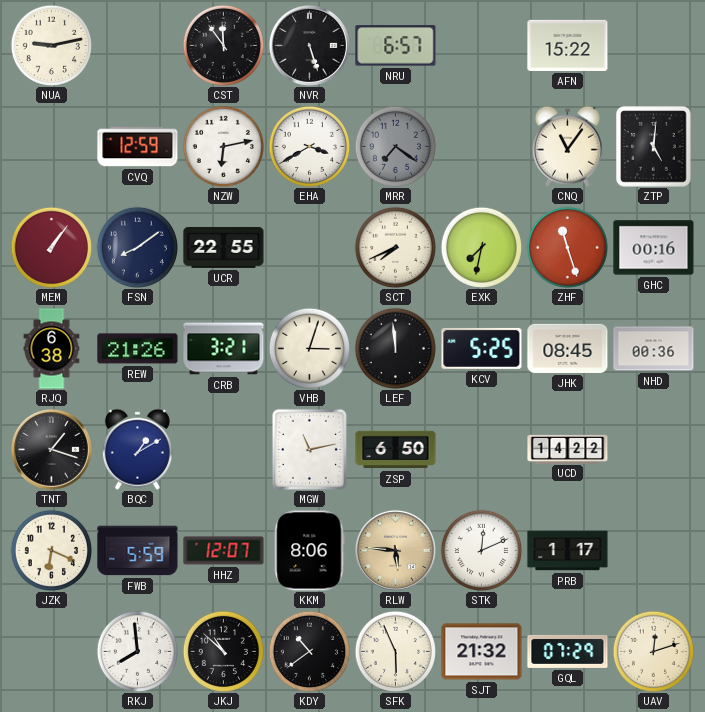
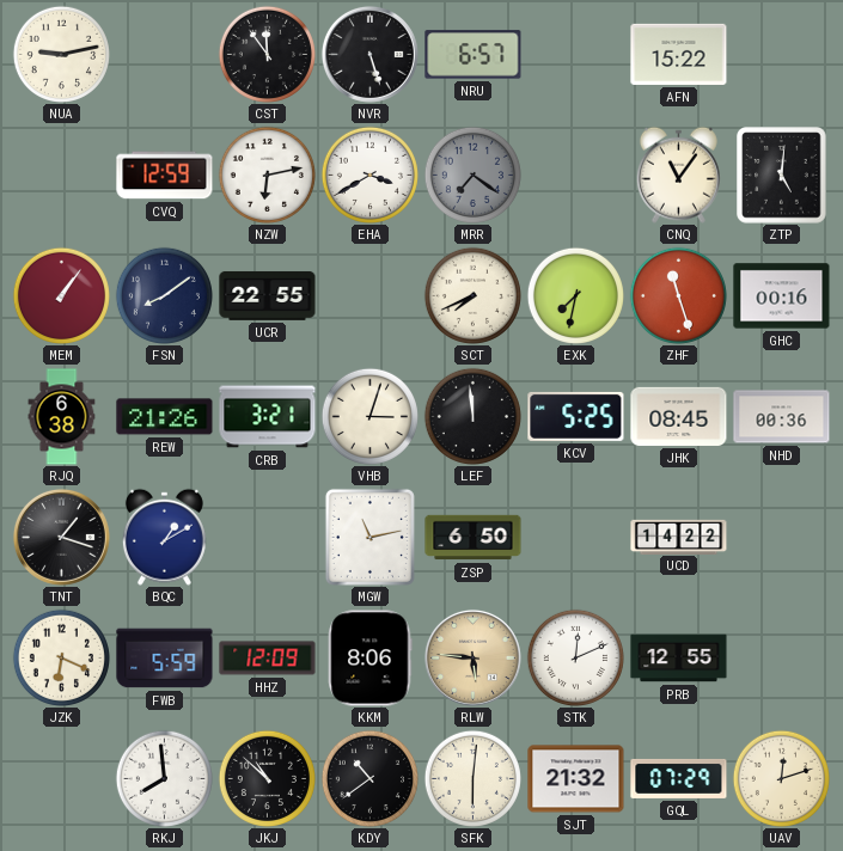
HHZ: 12:07 -> 12:09
PRB: 1:17 -> 12:55
SFK: 5:56 -> 6:01
